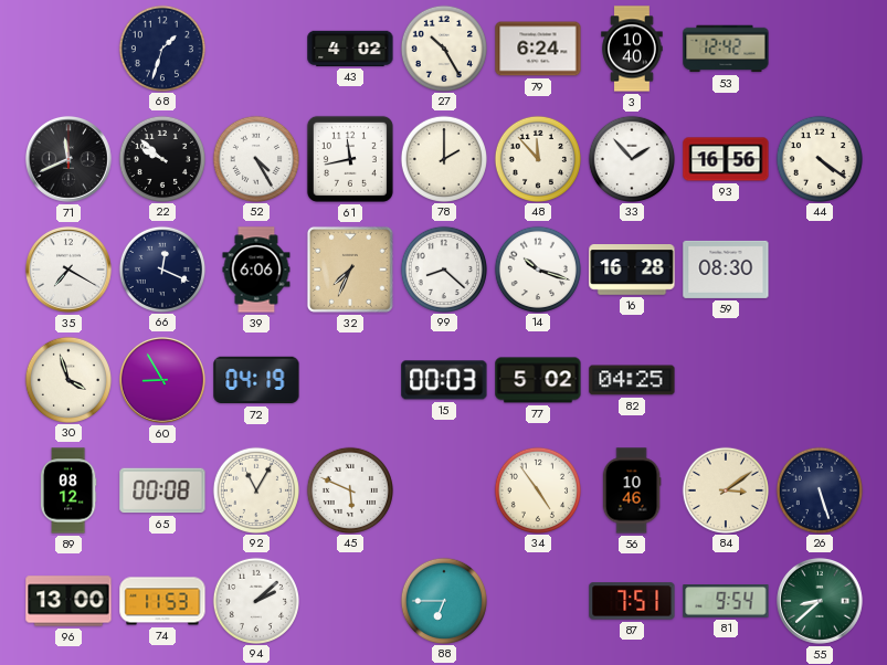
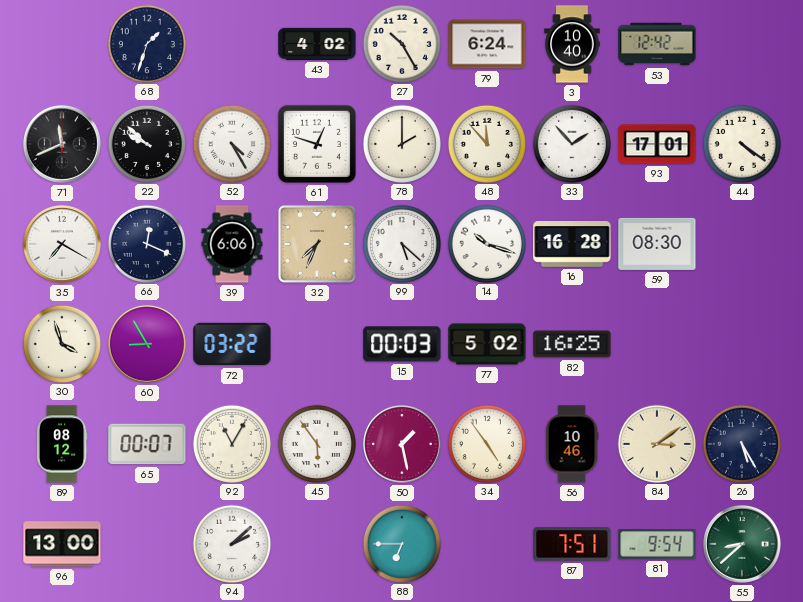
61: 11:43 -> 12:48
93: 16:56 -> 17:01
99: 8:22 -> 5:22
72: 04:19 -> 03:22
82: 04:25 -> 16:25
65: 00:08 -> 00:07
45: 5:49 -> 5:54
50: none -> 1:28
26: 5:27 -> 5:25
74: 11:53 -> none
